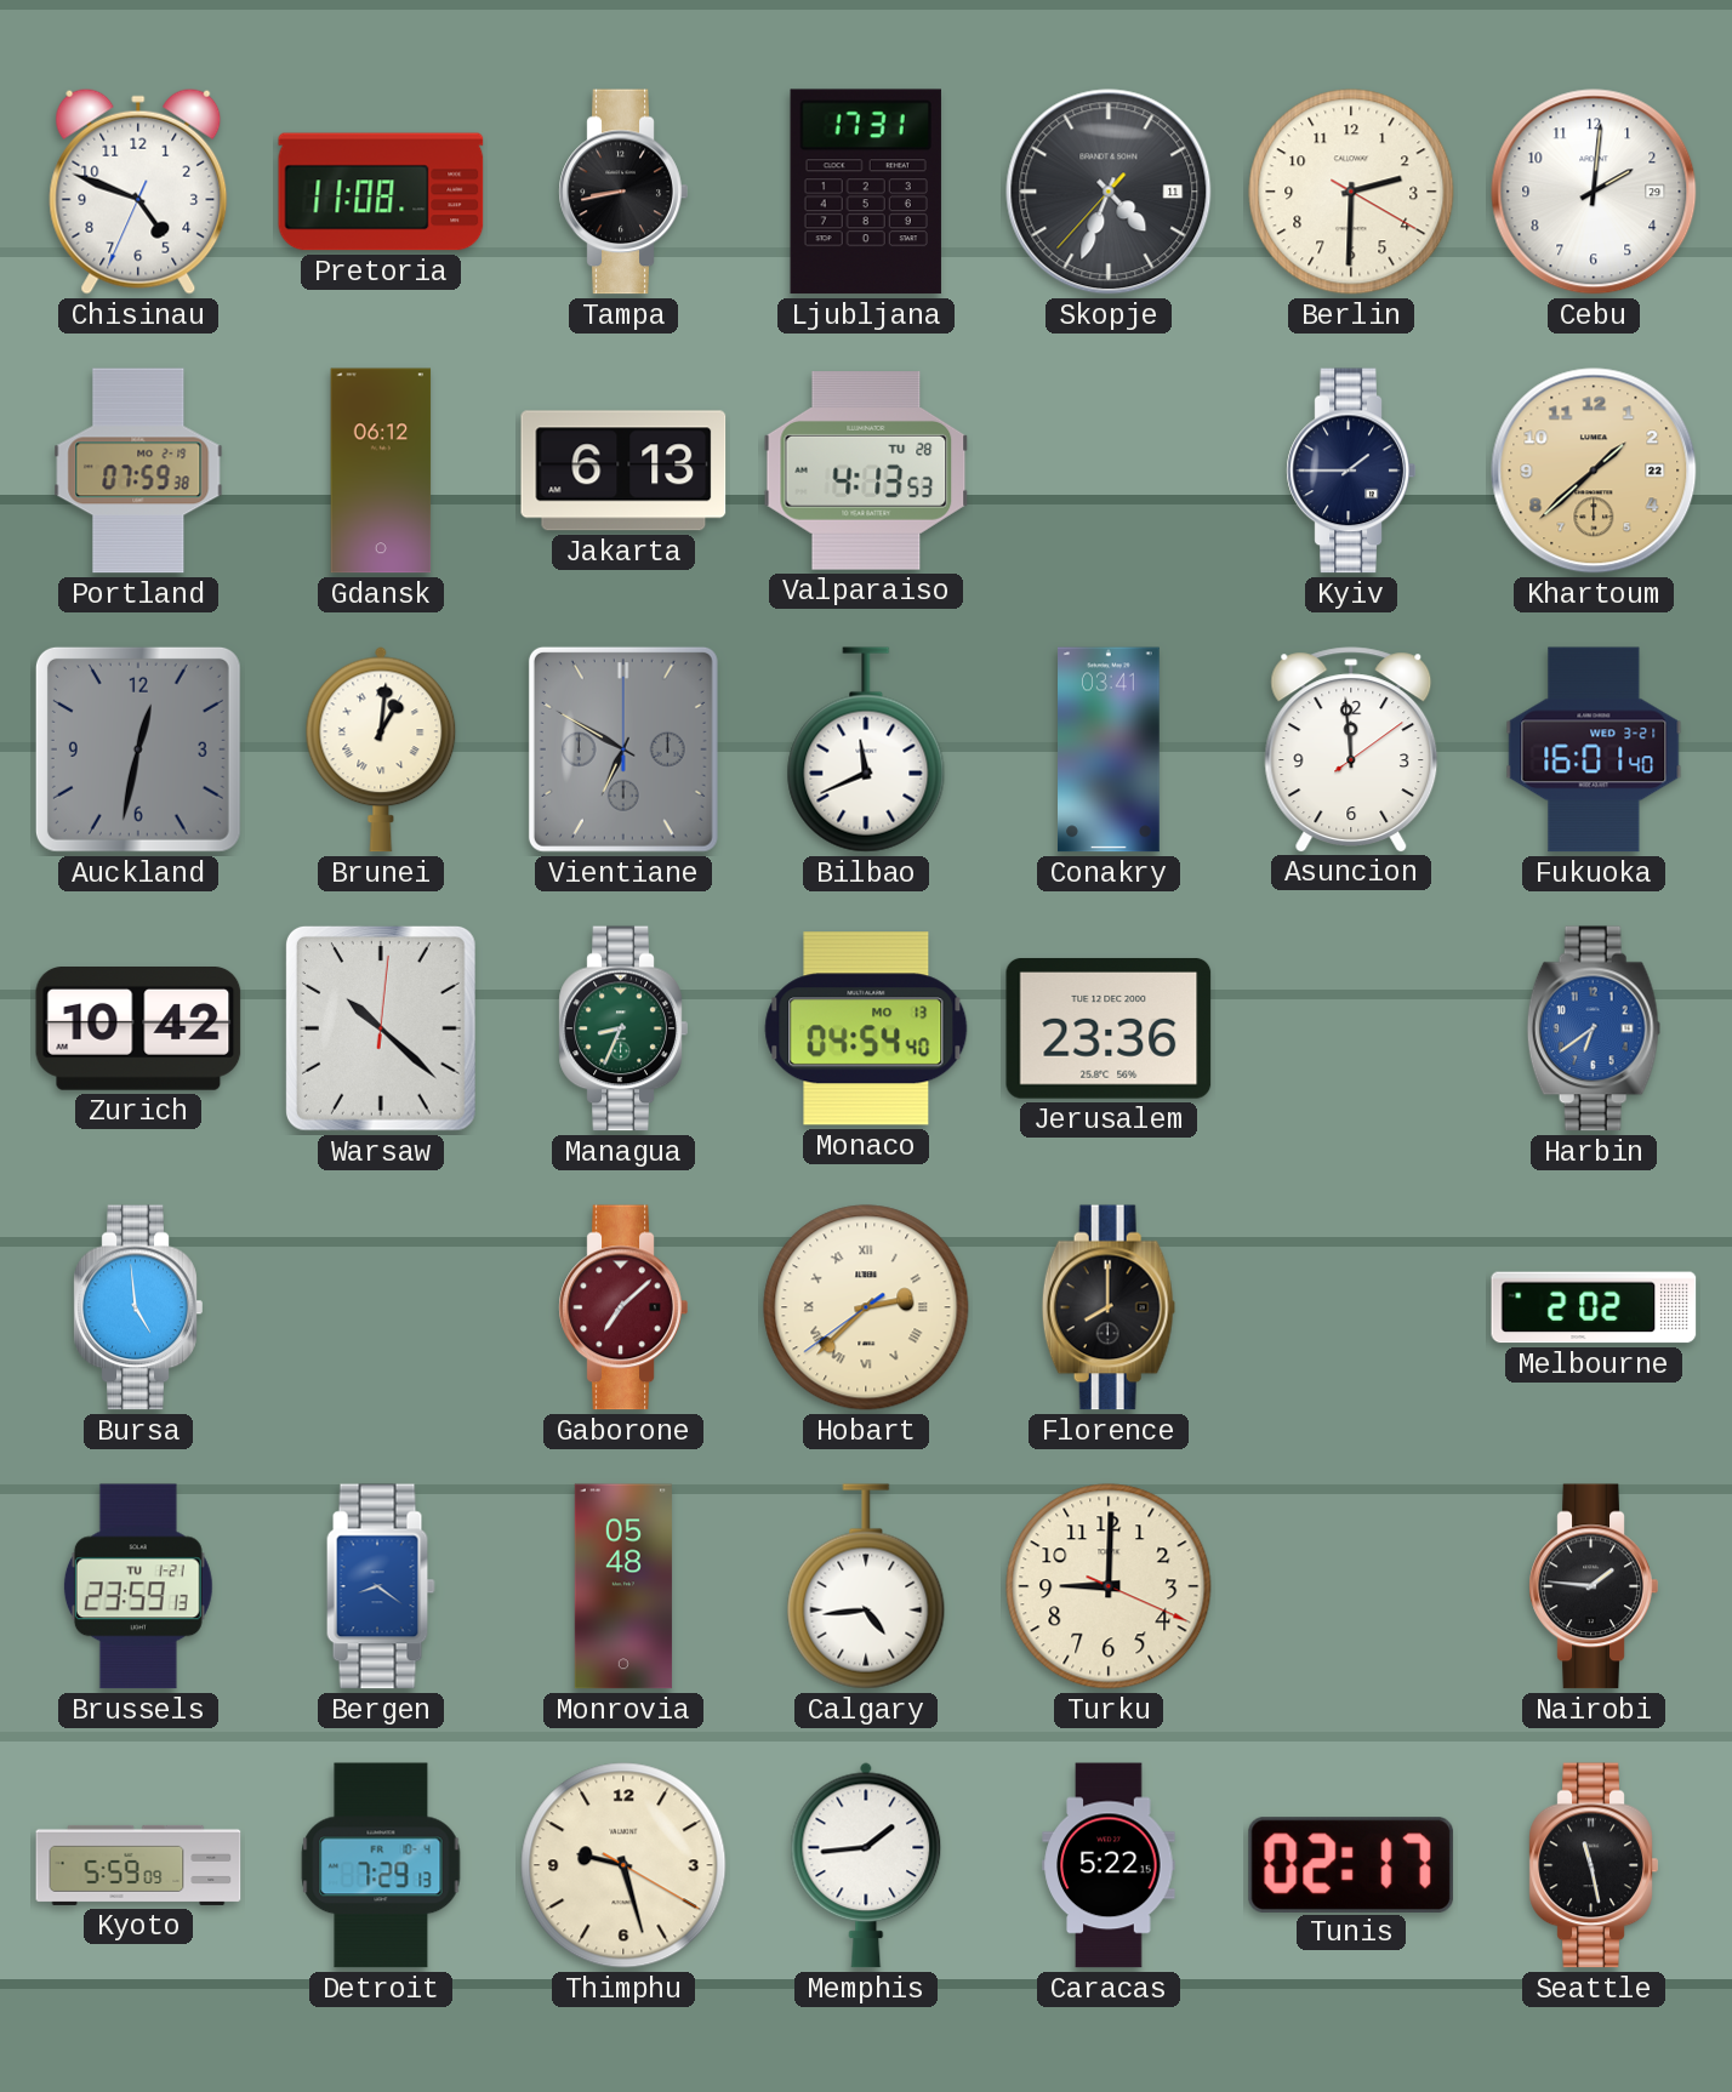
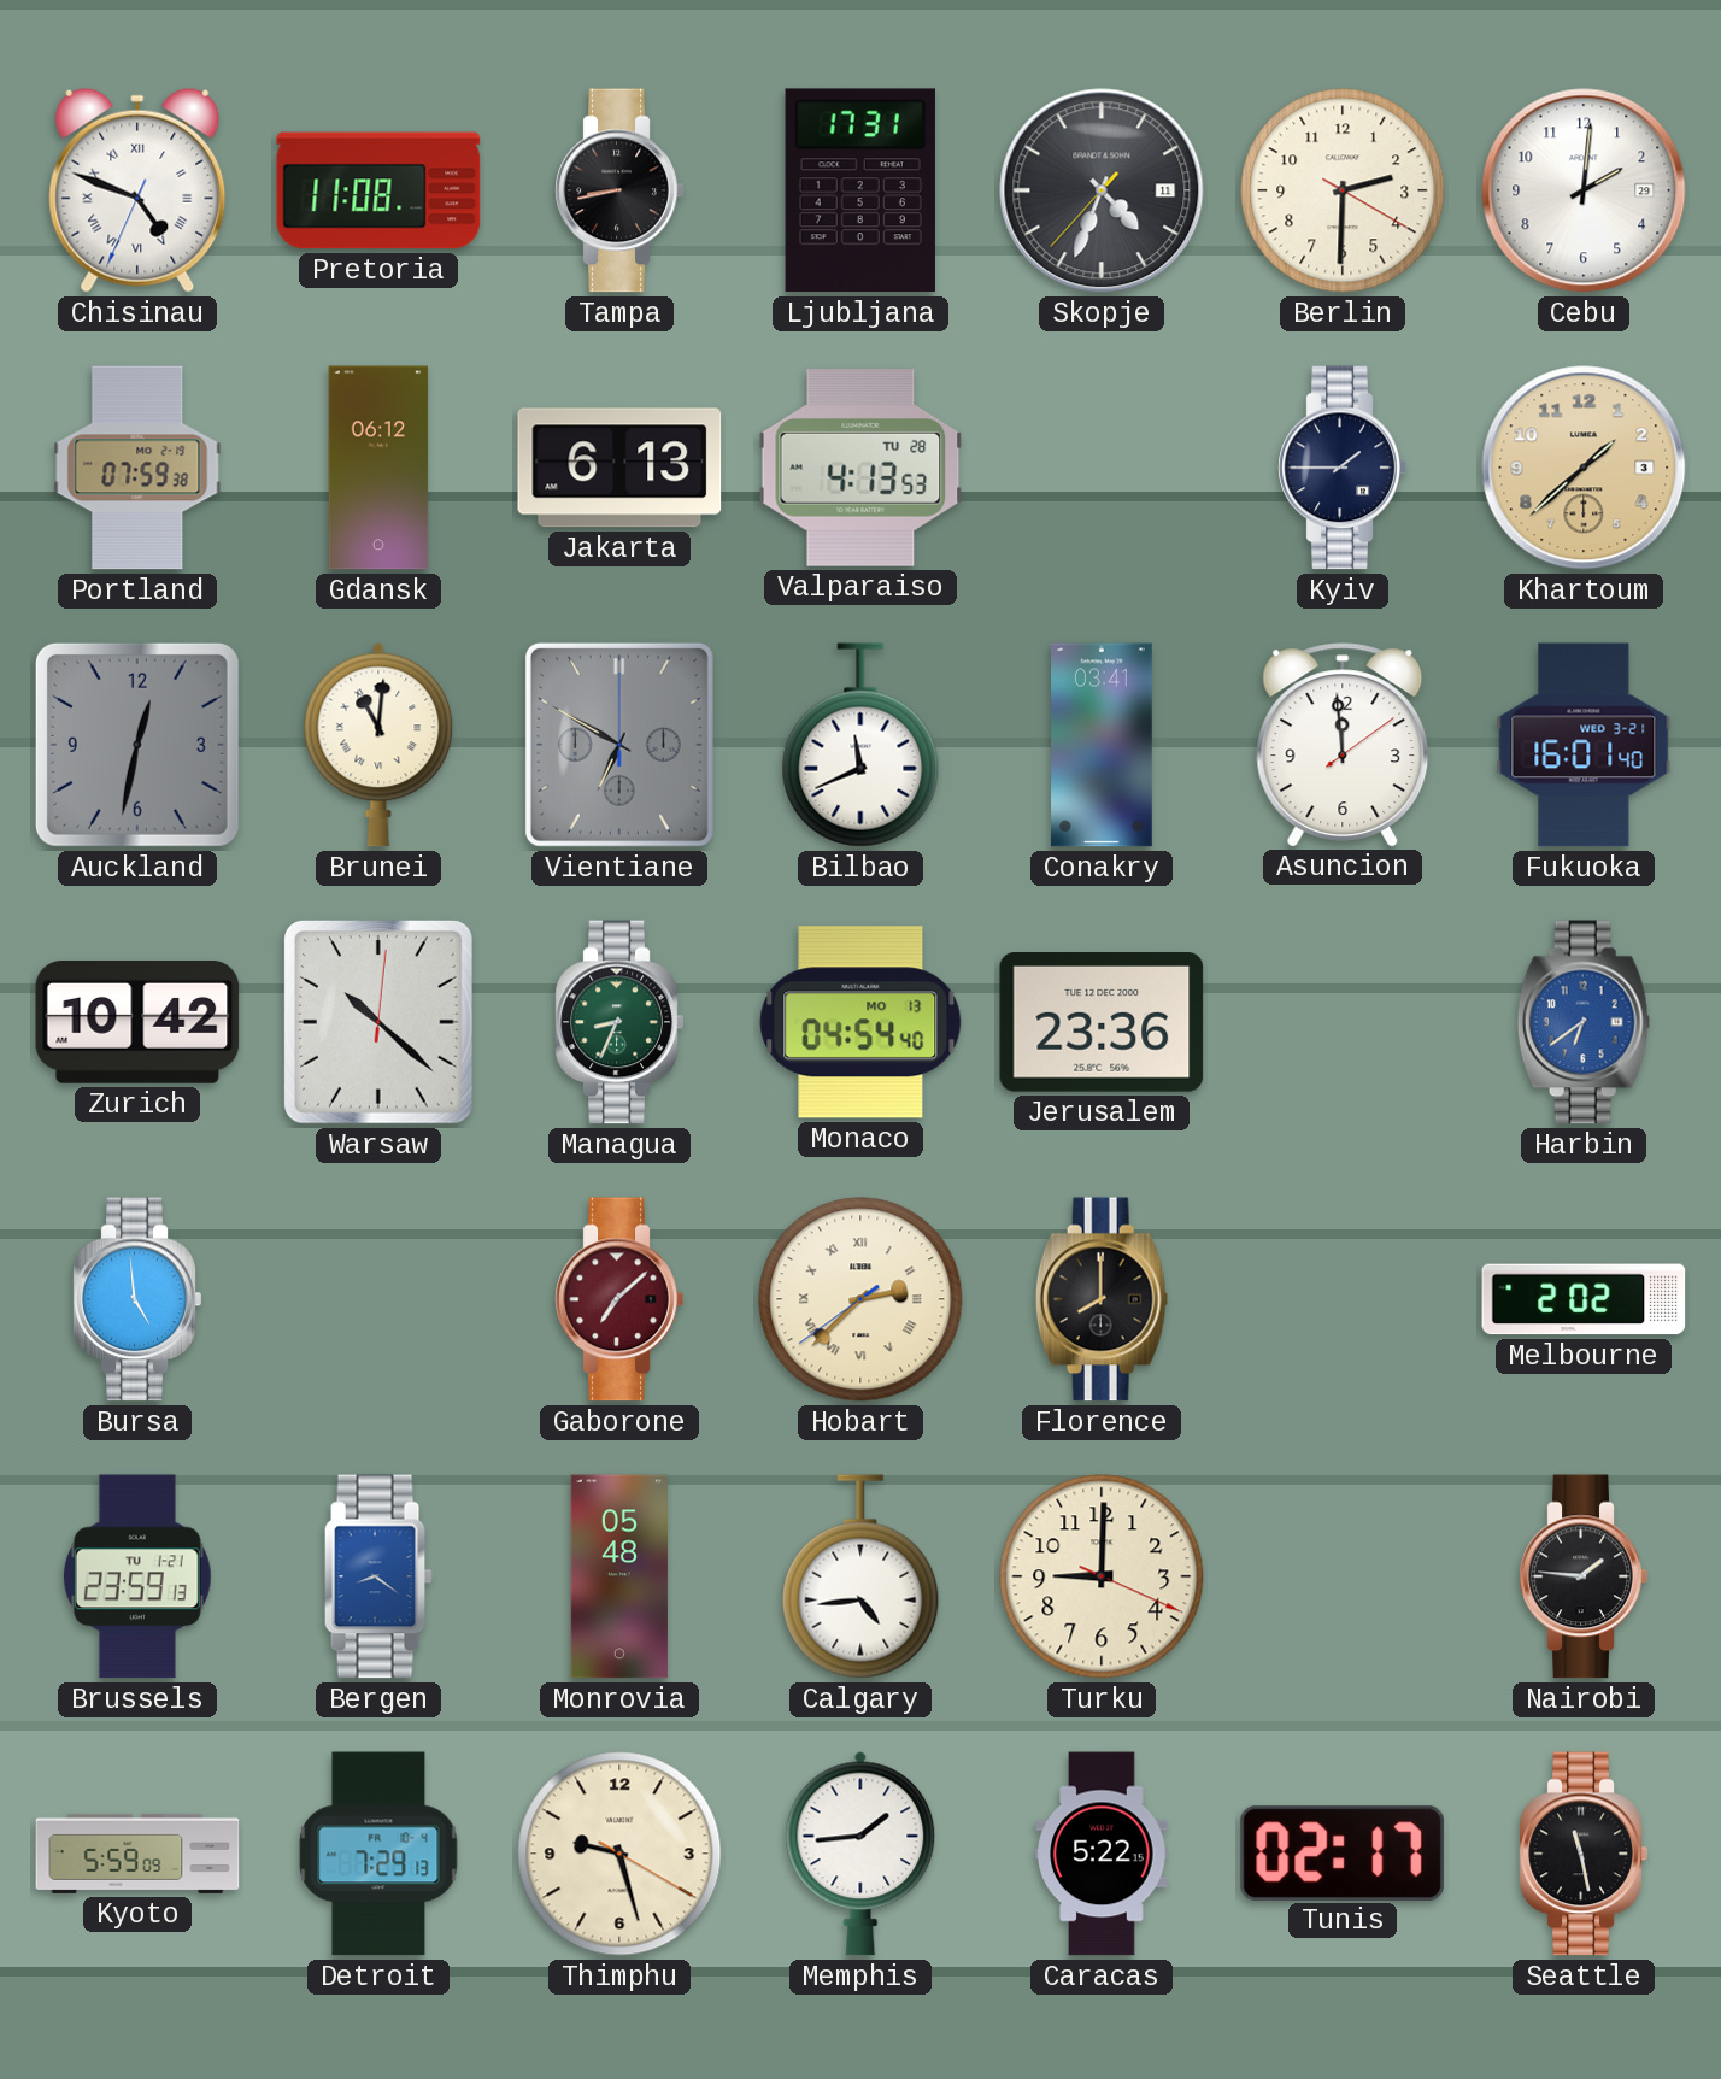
Chisinau numerals: Arabic -> Roman
Khartoum date: 22 -> 3
Brunei: 1:01 -> 11:01
